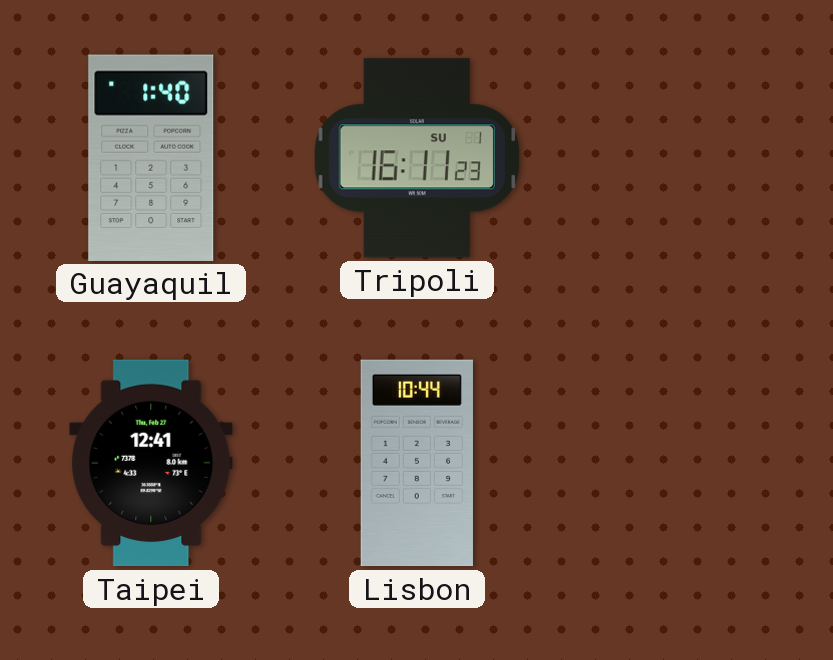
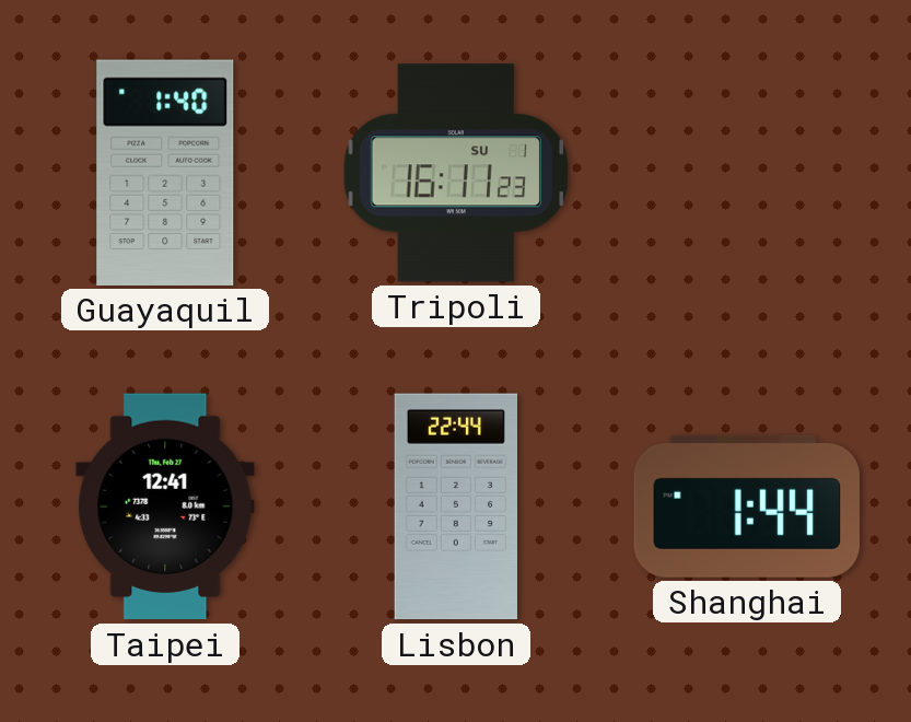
Lisbon: 10:44 -> 22:44
Shanghai: none -> 1:44
